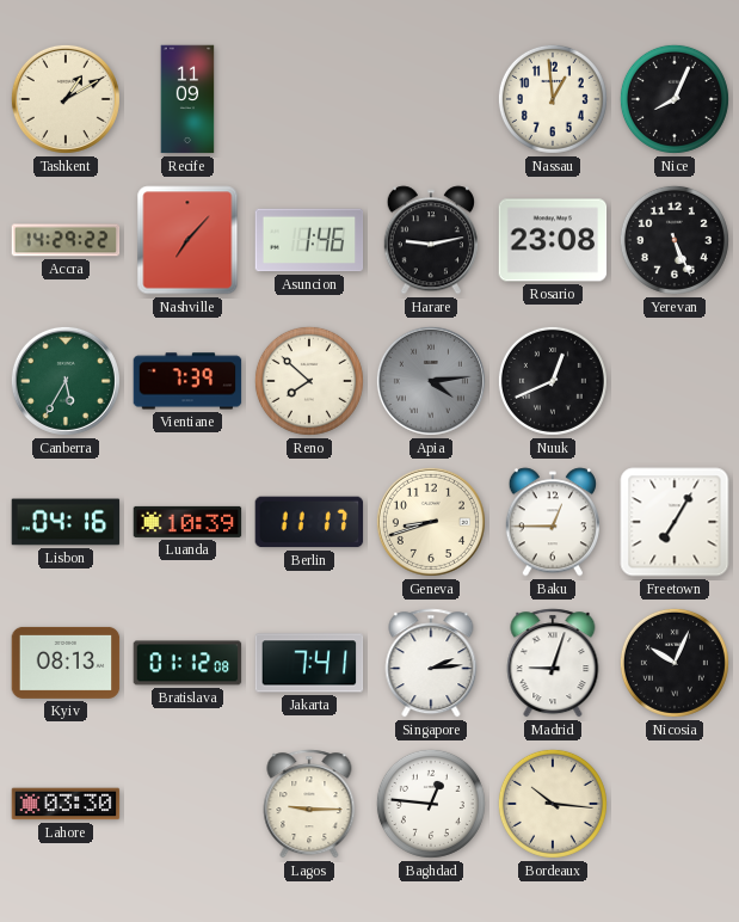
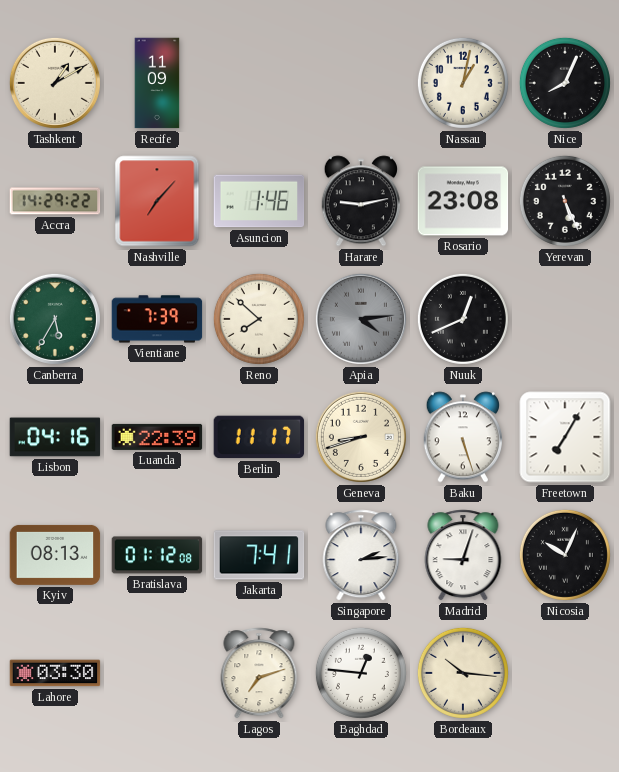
Nassau: 12:59 -> 1:02
Luanda: 10:39 -> 22:39
Baku: 12:45 -> 5:27
Lagos: 9:15 -> 7:12
